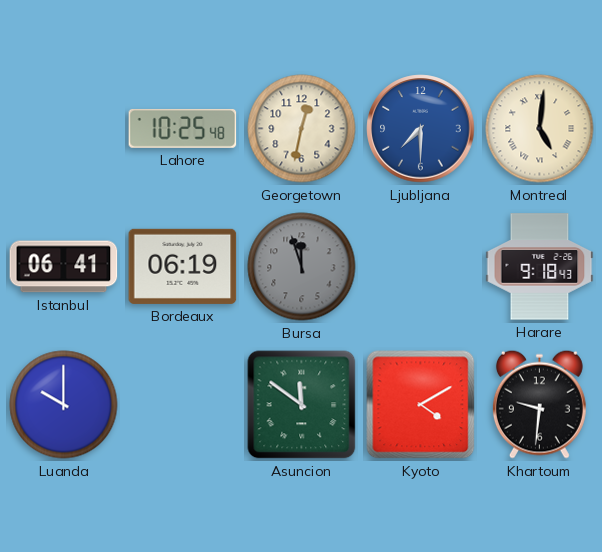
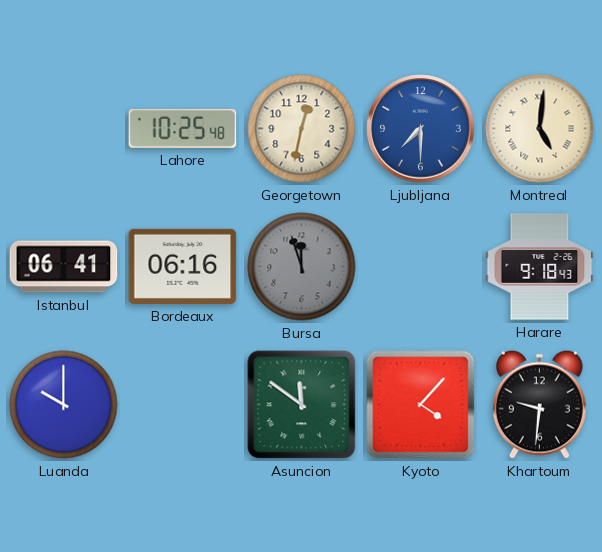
Bordeaux: 06:19 -> 06:16
Kyoto: 4:10 -> 4:07
